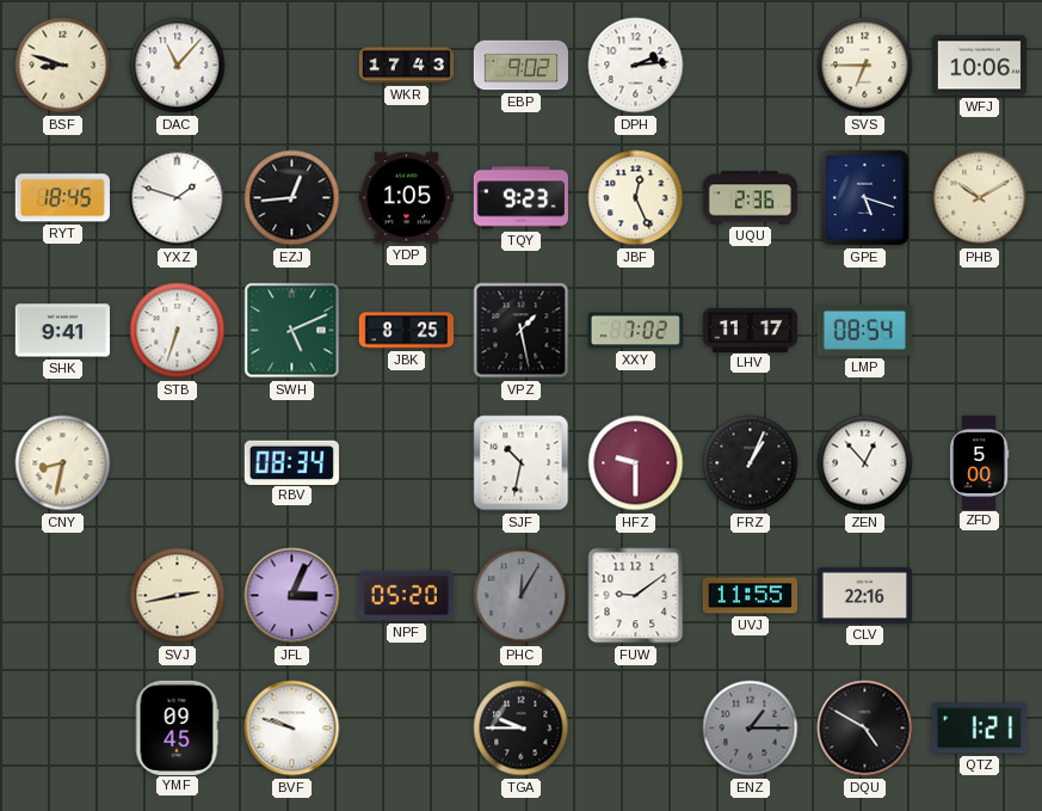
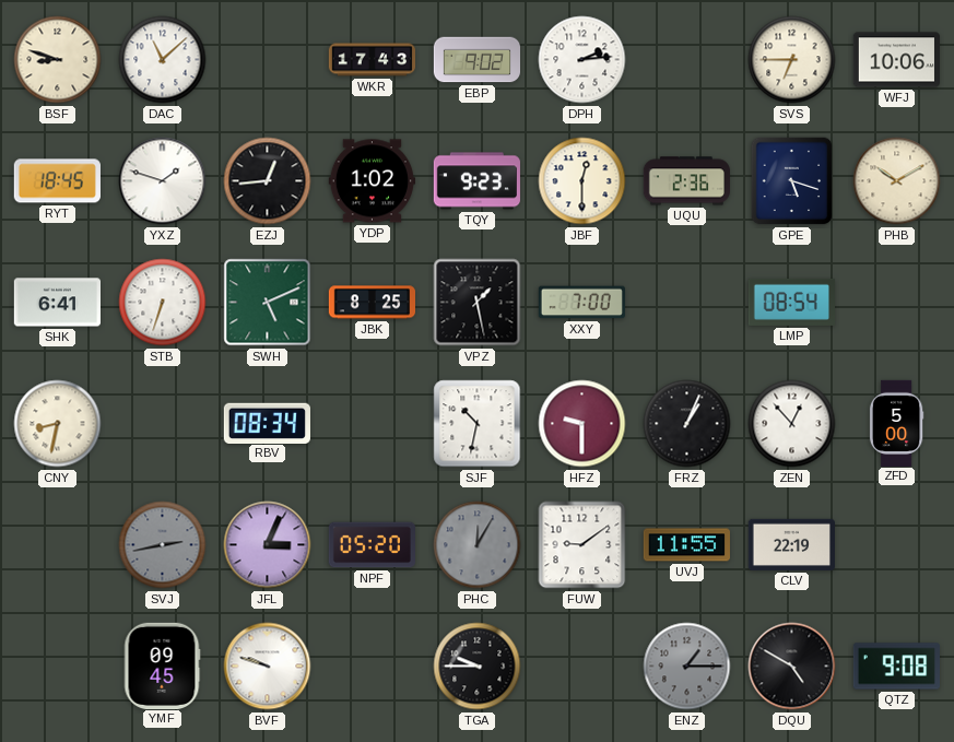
DAC: 11:07 -> 11:08
YDP: 1:05 -> 1:02
JBF: 12:26 -> 12:30
SHK: 9:41 -> 6:41
XXY: 7:02 -> 7:00
LHV: 11:17 -> none
SVJ dial: cream -> grey
CLV: 22:16 -> 22:19
QTZ: 1:21 -> 9:08
